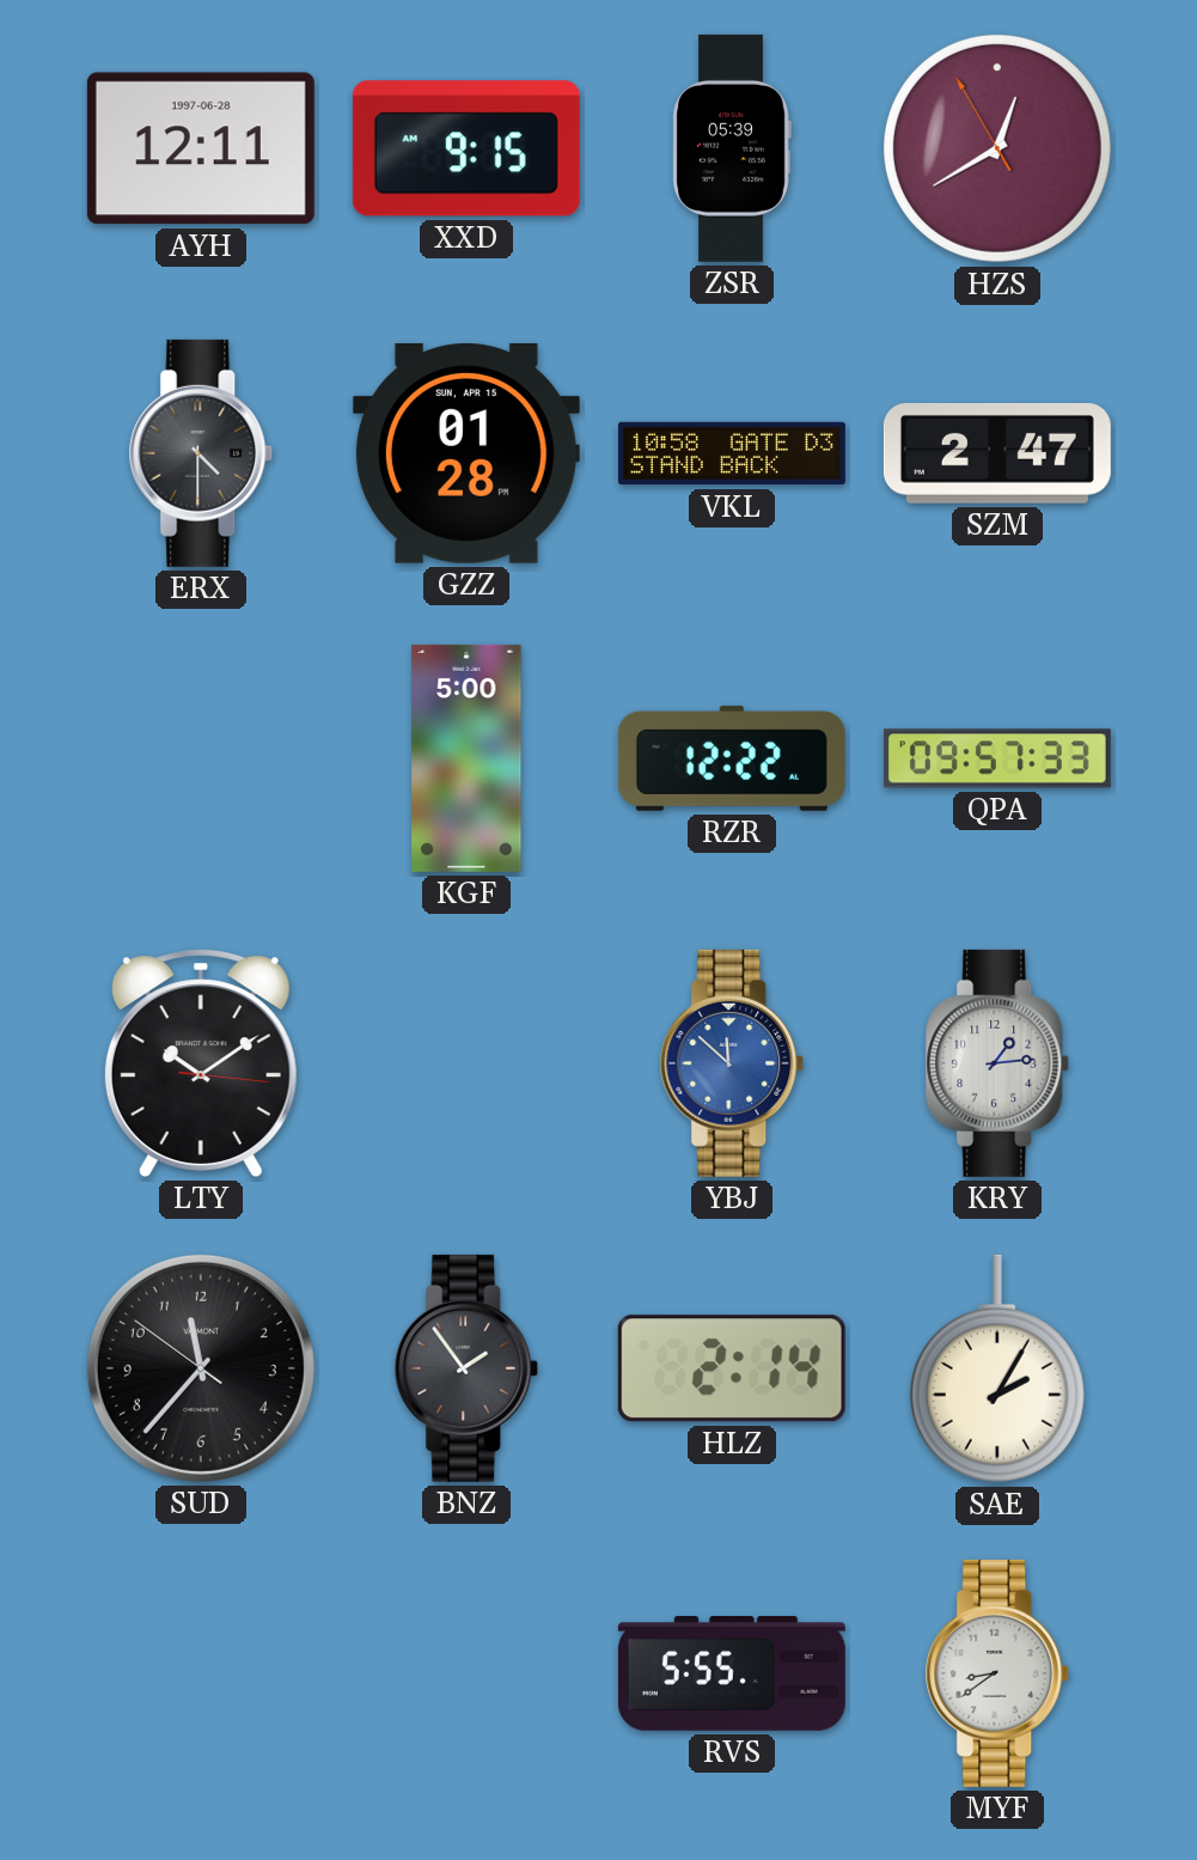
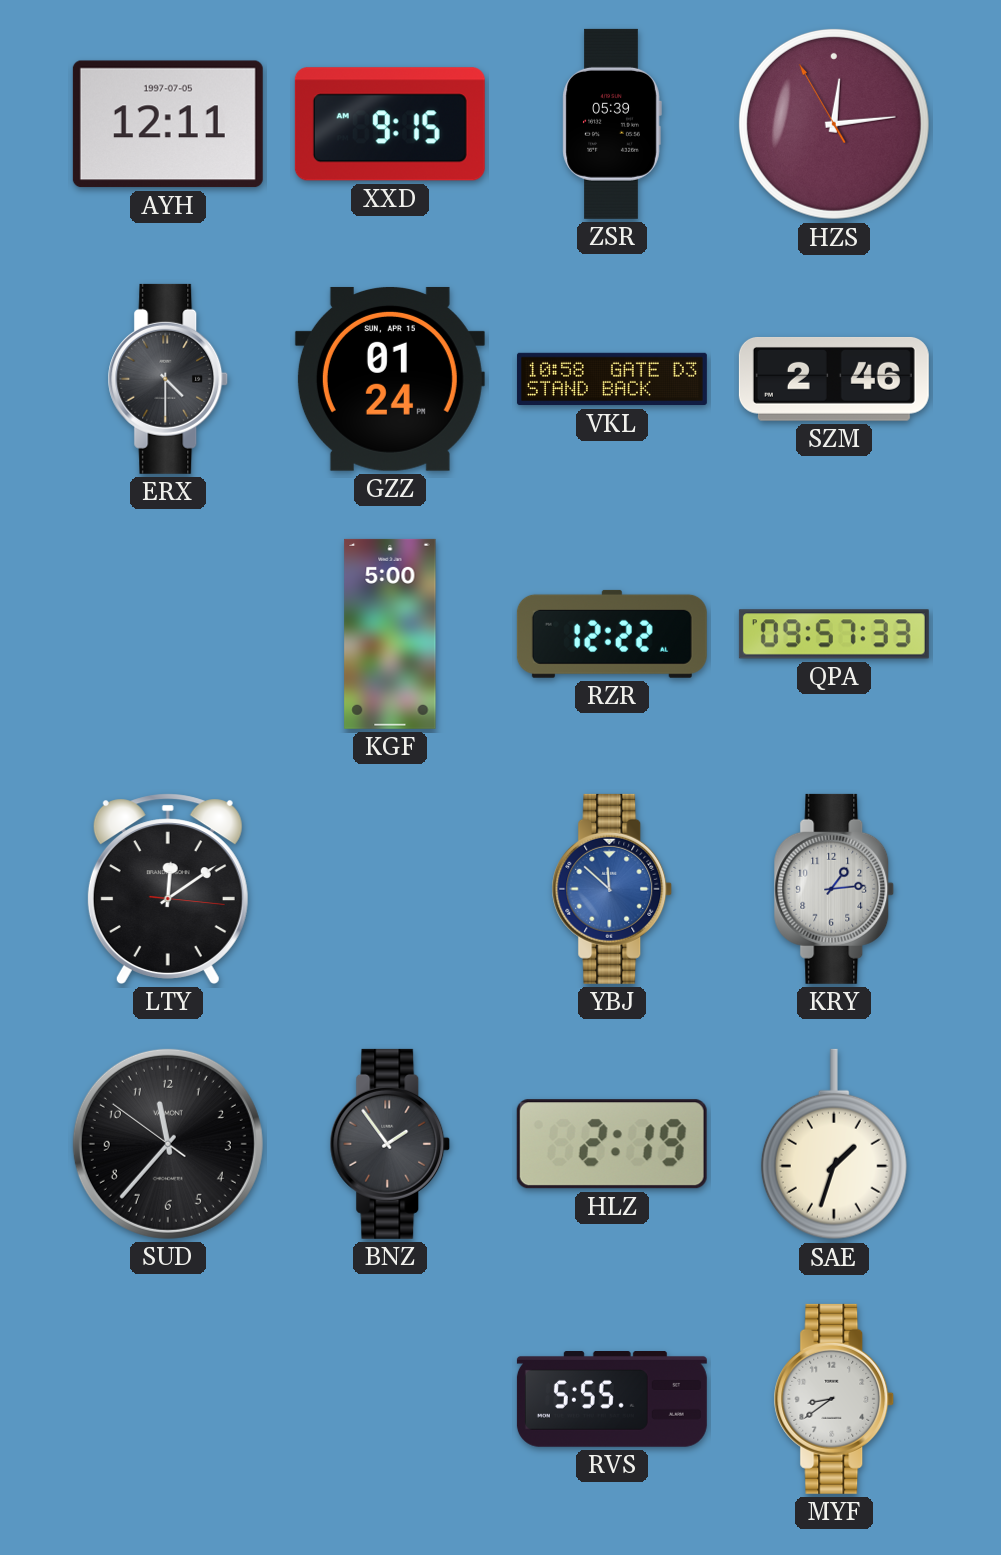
AYH date: 1997-06-28 -> 1997-07-05
HZS: 12:39 -> 12:13
GZZ: 01:28 -> 01:24
SZM: 2:47 -> 2:46
LTY: 10:09 -> 12:09
HLZ: 2:14 -> 2:19
SAE: 2:05 -> 1:33
